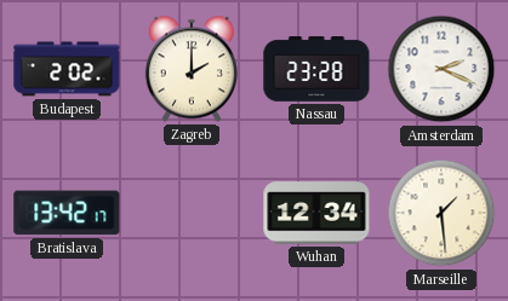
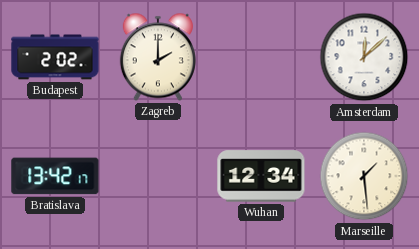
Nassau: 23:28 -> none
Amsterdam: 2:19 -> 12:08
